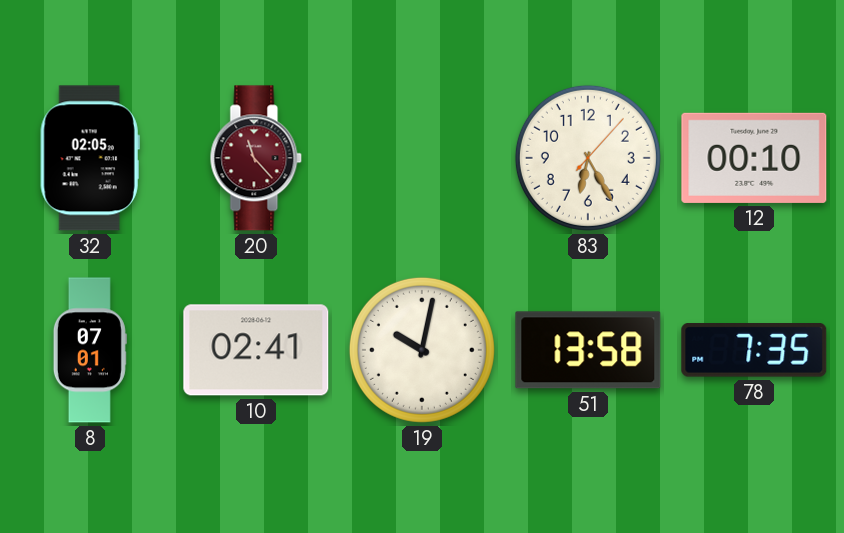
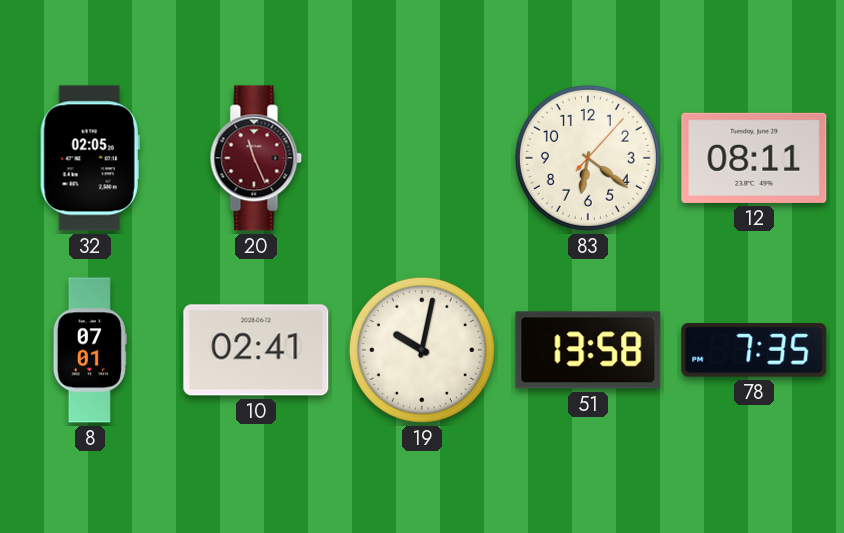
20: 11:23 -> 11:26
83: 6:25 -> 6:21
12: 00:10 -> 08:11
